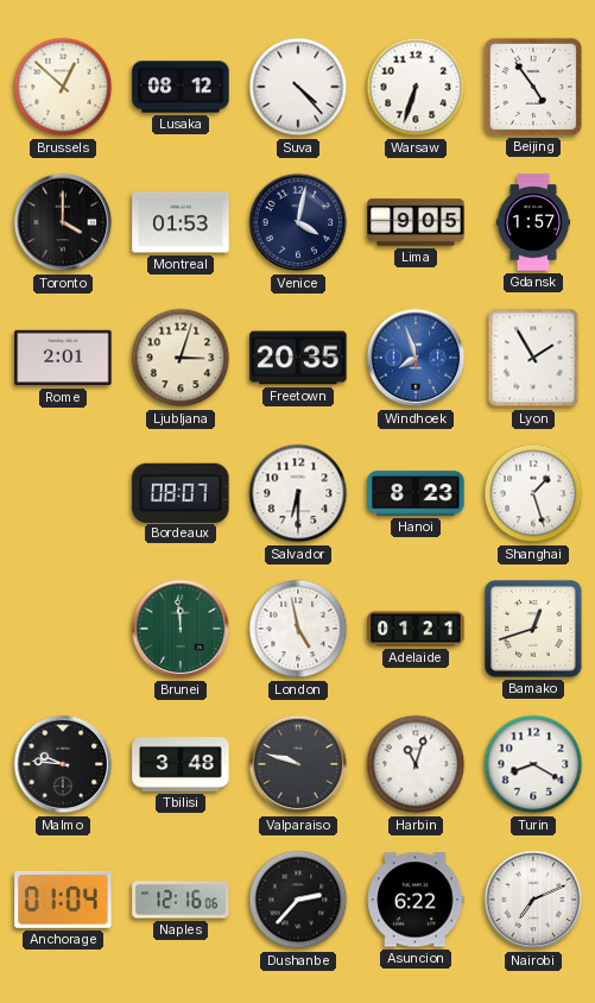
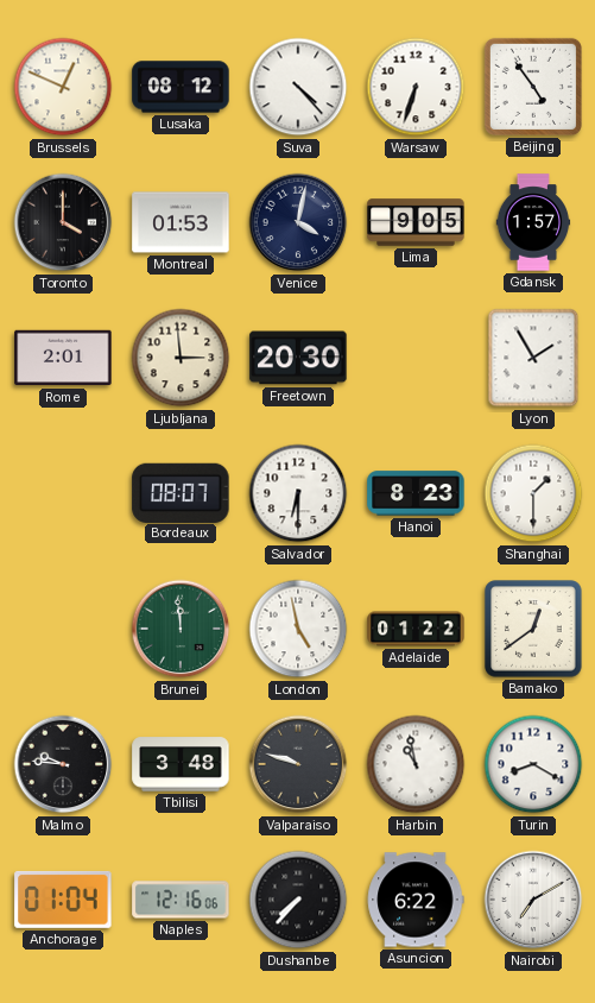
Brussels: 12:52 -> 12:49
Ljubljana: 3:03 -> 2:59
Freetown: 20:35 -> 20:30
Windhoek: 7:57 -> none
Shanghai: 1:27 -> 1:30
Adelaide: 01:21 -> 01:22
Bamako: 12:42 -> 12:39
Harbin: 11:03 -> 10:58
Dushanbe: 2:37 -> 7:37
Nairobi: 7:11 -> 7:10
